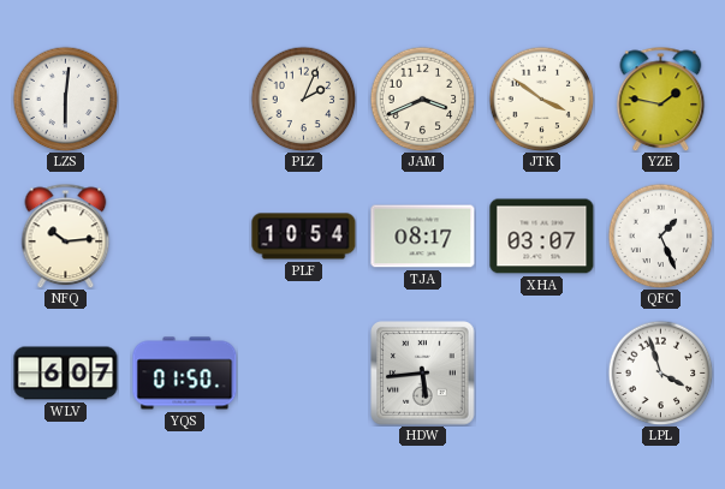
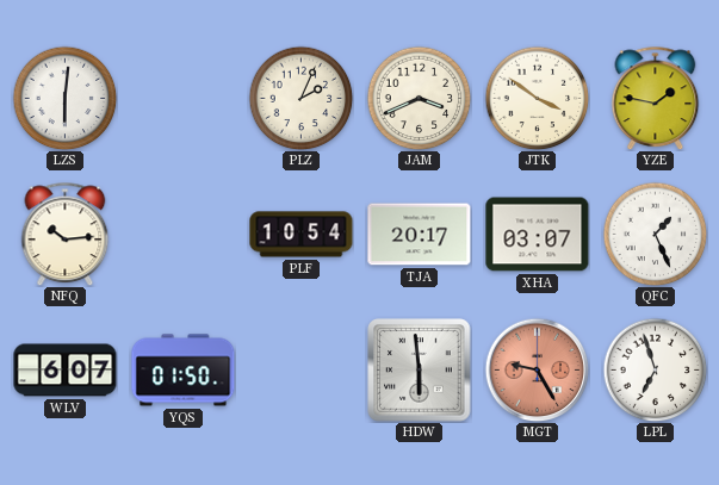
TJA: 08:17 -> 20:17
HDW: 5:44 -> 5:59
MGT: none -> 9:25
LPL: 3:57 -> 6:57
